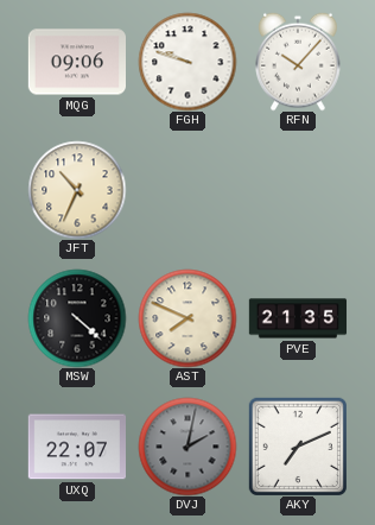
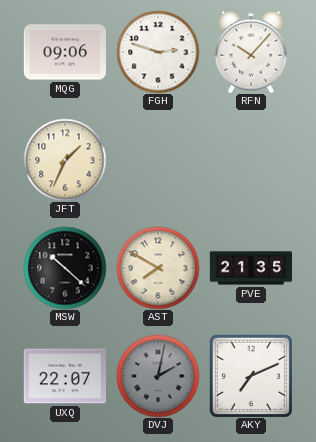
FGH: 9:48 -> 2:48
JFT: 10:34 -> 1:34
MSW: 4:22 -> 10:22
AST: 7:49 -> 7:50
